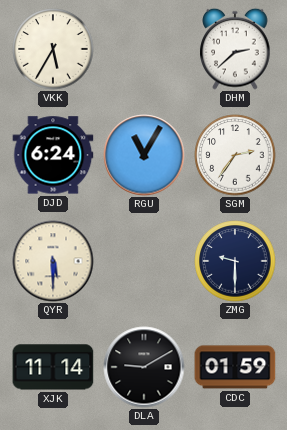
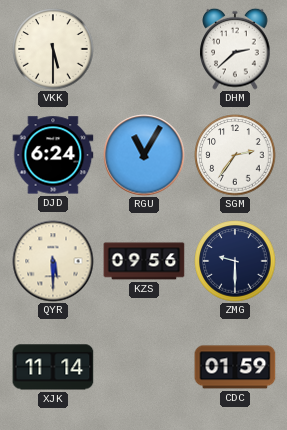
VKK: 5:35 -> 5:30
KZS: none -> 09:56
DLA: 9:10 -> none
